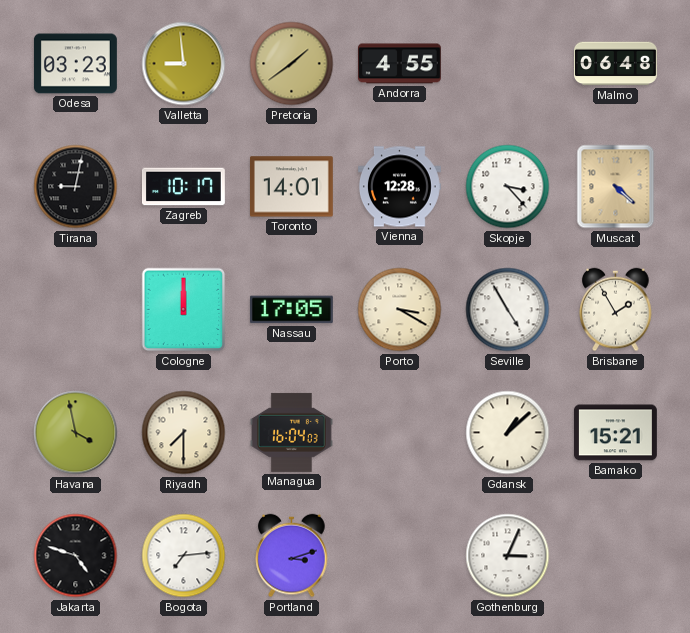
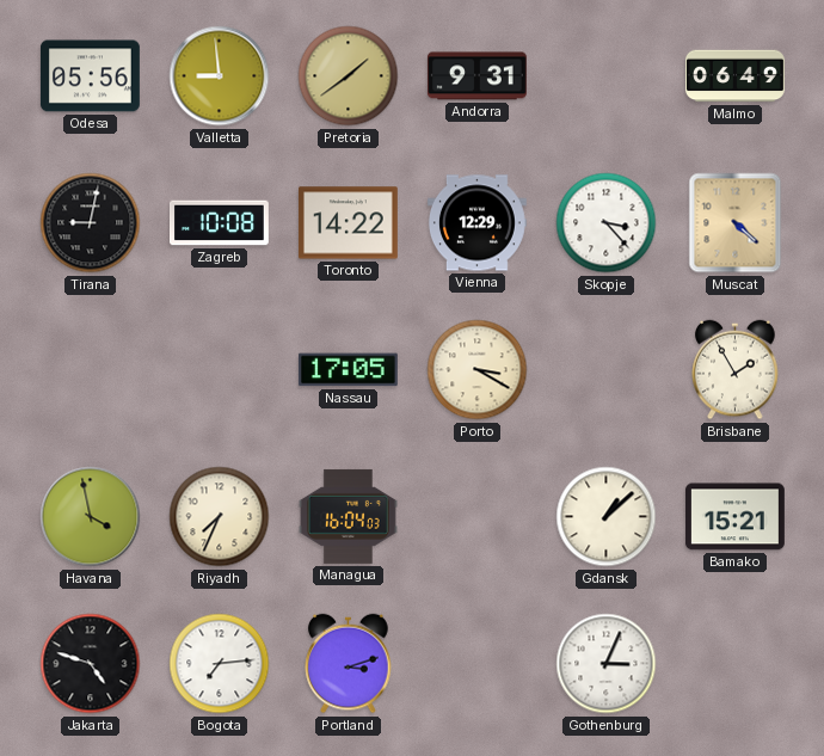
Odesa: 03:23 -> 05:56
Andorra: 4:55 -> 9:31
Malmo: 06:48 -> 06:49
Zagreb: 10:17 -> 10:08
Toronto: 14:01 -> 14:22
Vienna: 12:28 -> 12:29
Cologne: 12:00 -> none
Seville: 4:55 -> none
Riyadh: 7:30 -> 7:34
